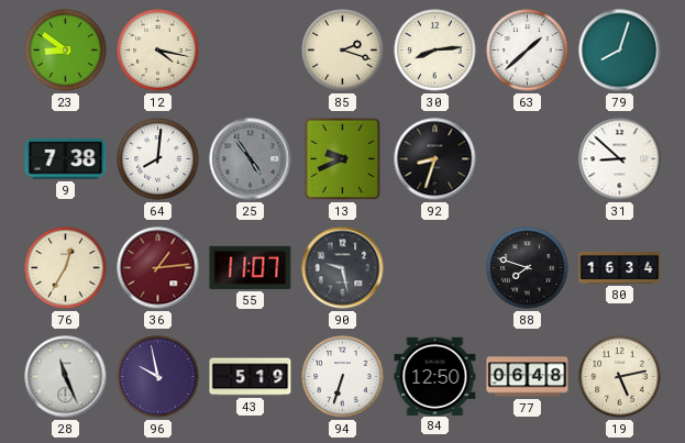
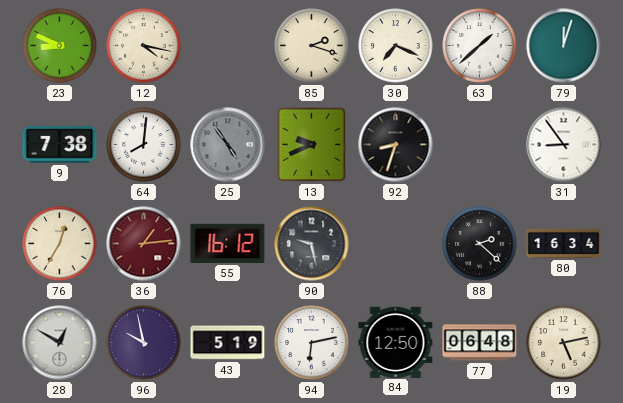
23: 8:51 -> 8:49
30: 8:14 -> 7:19
79: 8:03 -> 12:03
31: 8:52 -> 8:54
55: 11:07 -> 16:12
88: 7:48 -> 2:22
28: 11:26 -> 12:50
94: 6:33 -> 6:13
